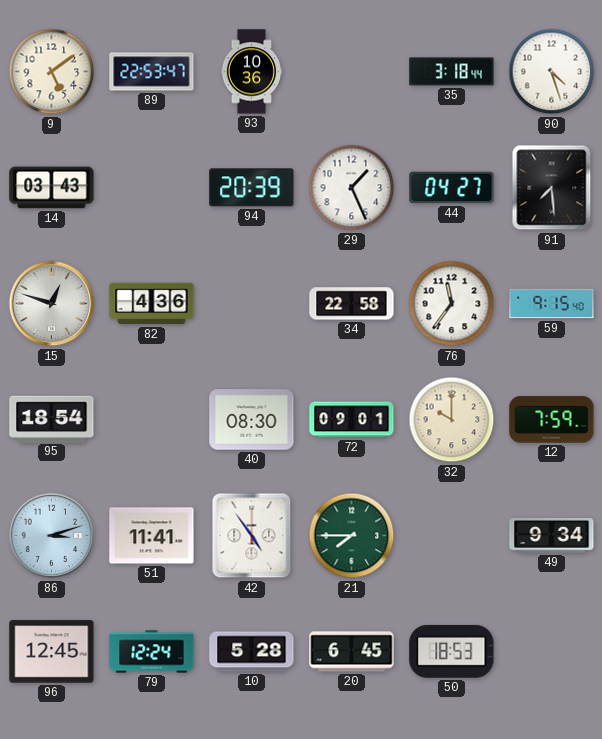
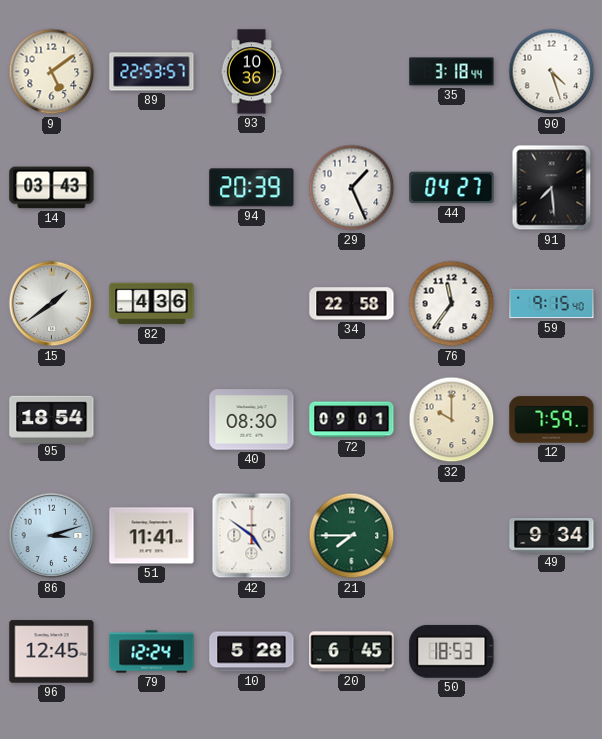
89: 22:53:47 -> 22:53:57
15: 12:48 -> 1:39
42: 4:54 -> 4:51
